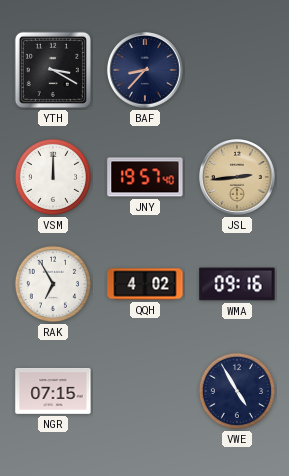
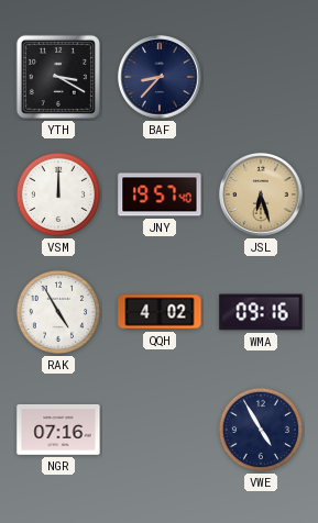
JSL: 2:44 -> 6:27
RAK: 6:55 -> 4:55
NGR: 07:15 -> 07:16
